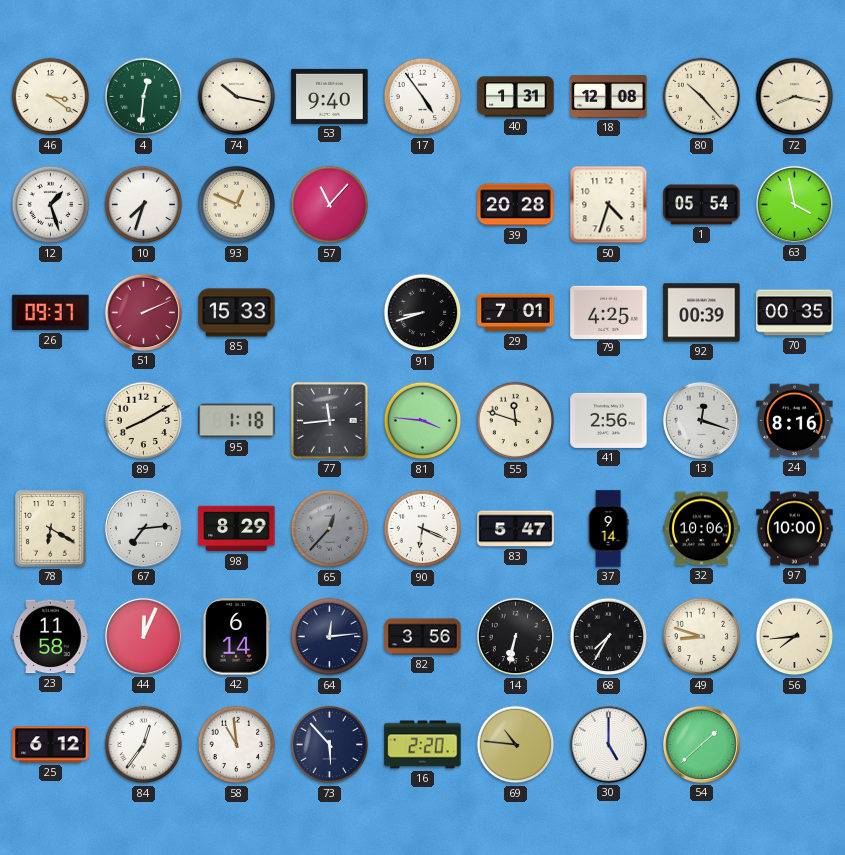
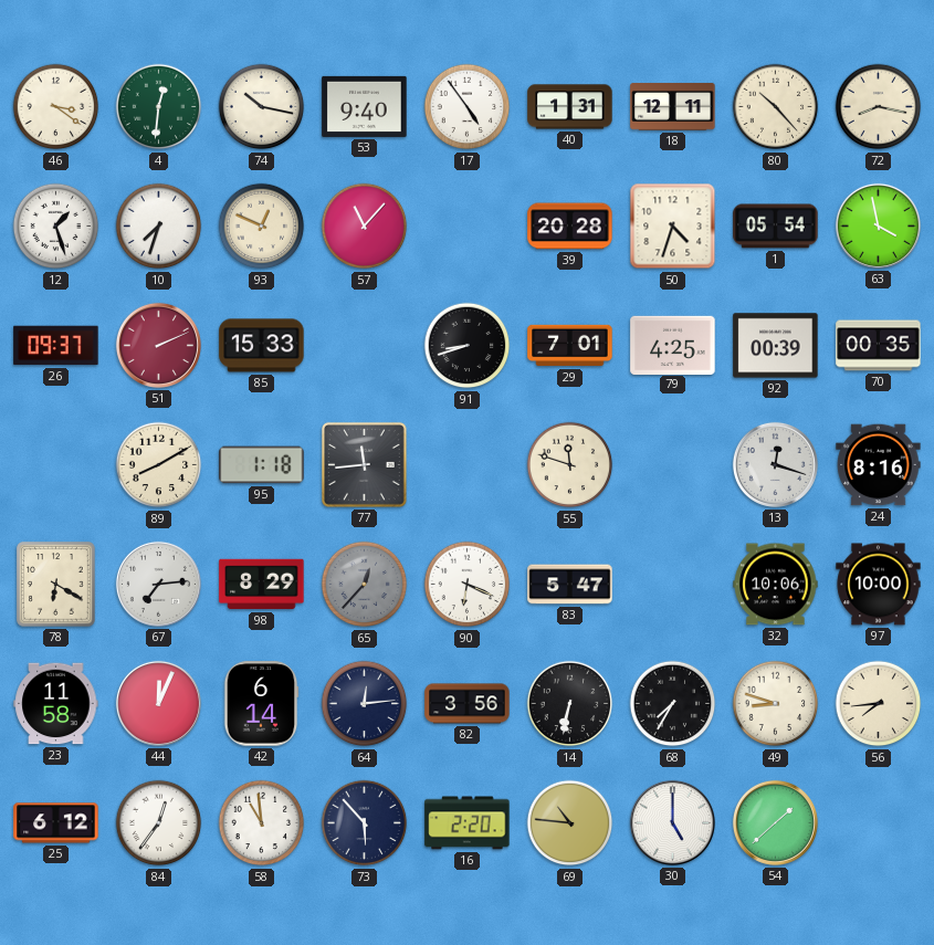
18: 12:08 -> 12:11
81: 3:46 -> none
41: 2:56 -> none
37: 9:14 -> none
